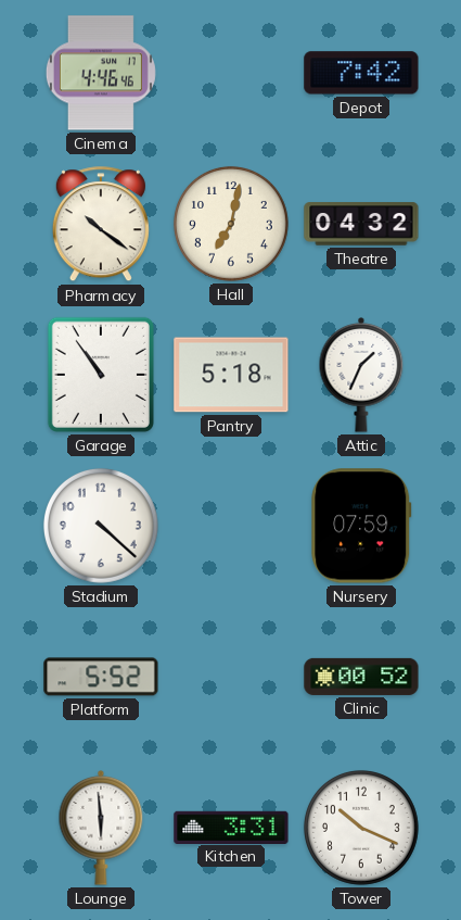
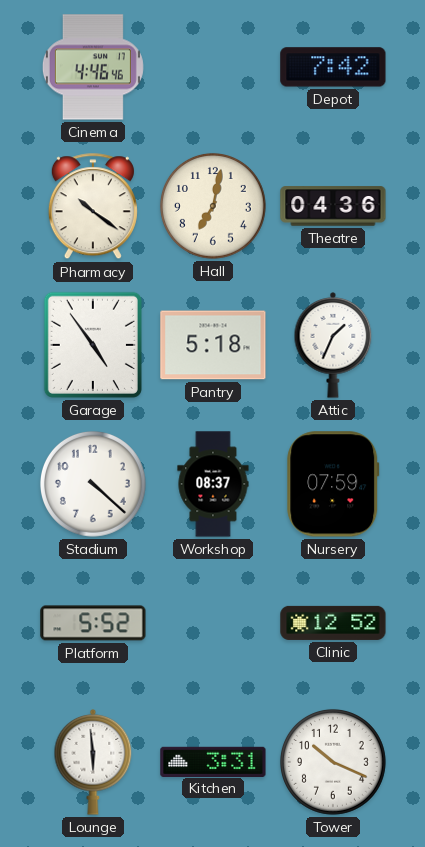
Theatre: 04:32 -> 04:36
Garage: 10:54 -> 4:54
Workshop: none -> 08:37
Clinic: 00:52 -> 12:52
